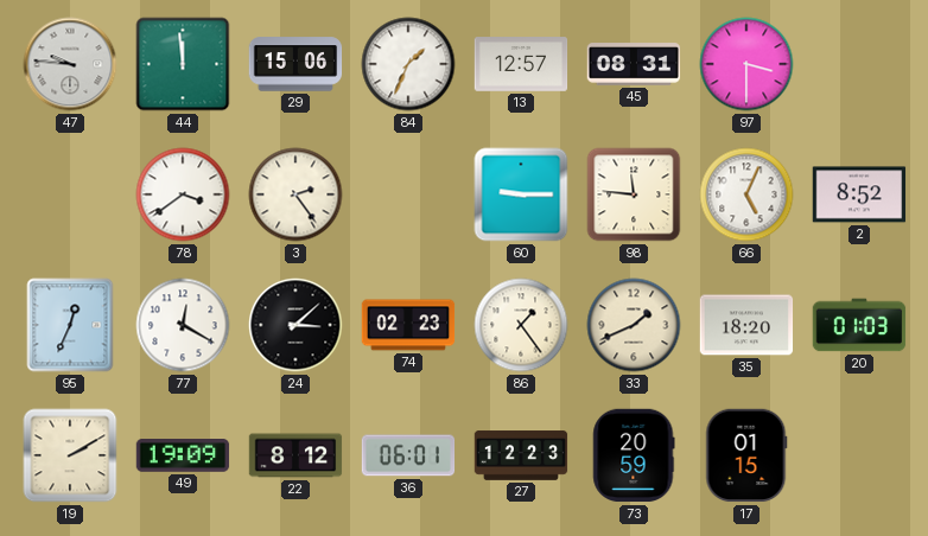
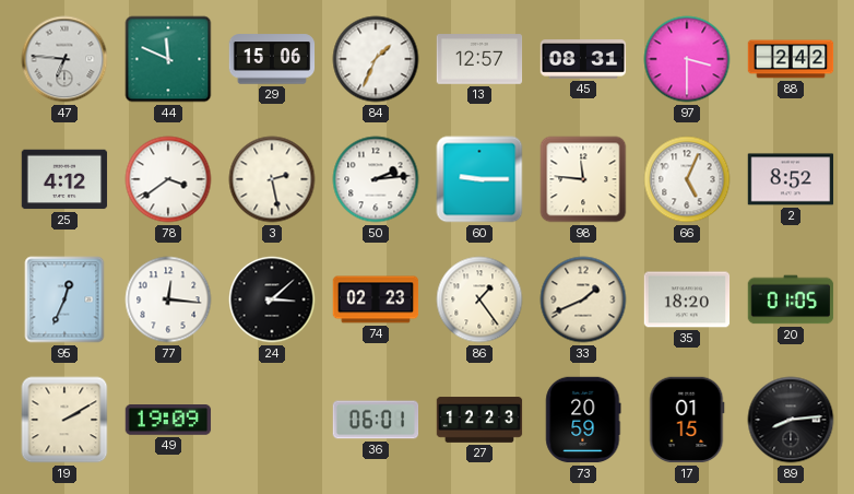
47: 9:46 -> 6:46
44: 11:59 -> 11:49
88: none -> 2:42
25: none -> 4:12
3: 2:24 -> 2:28
50: none -> 2:14
77: 12:20 -> 12:16
20: 01:03 -> 01:05
22: 8:12 -> none
89: none -> 8:14
